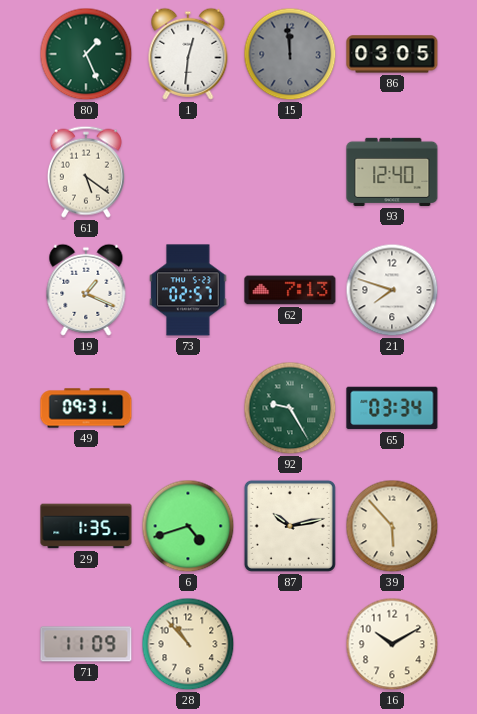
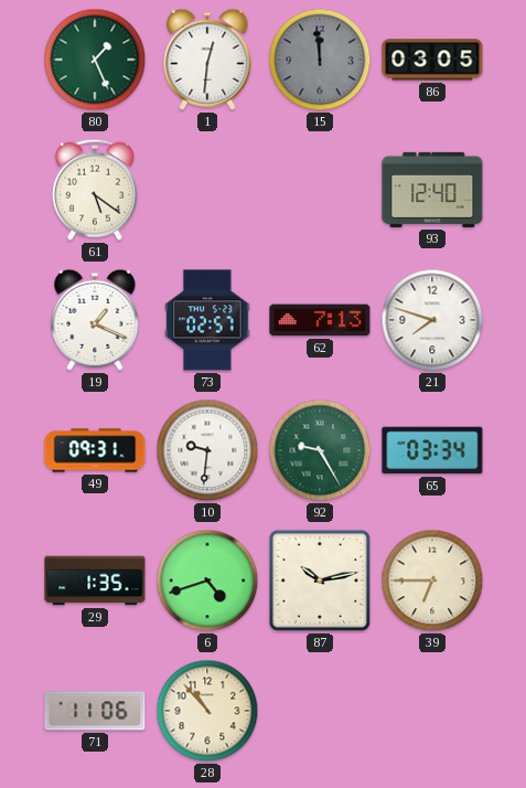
10: none -> 9:31
39: 5:53 -> 6:45
71: 11:09 -> 11:06
16: 10:10 -> none
